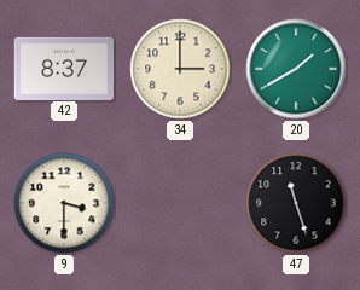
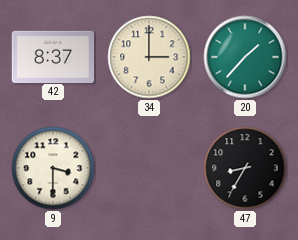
20: 1:40 -> 1:37
47: 11:27 -> 8:35
